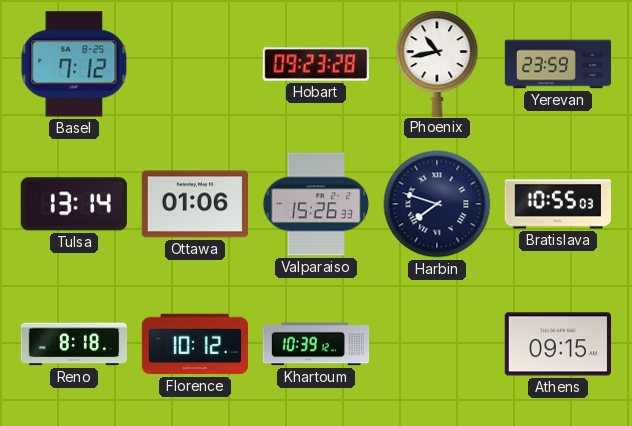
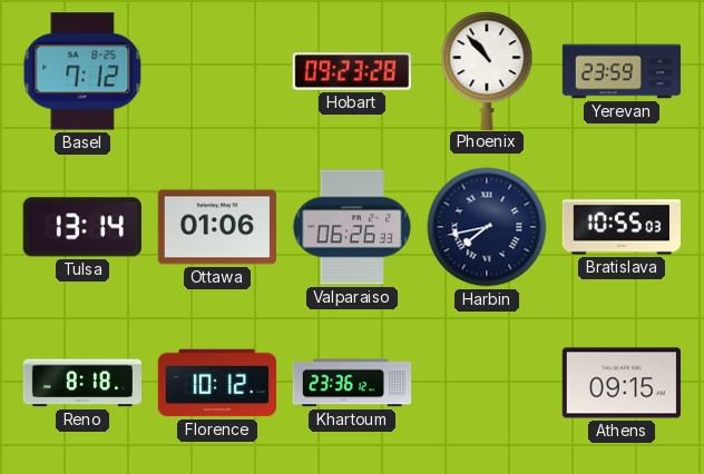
Phoenix: 10:43 -> 10:53
Valparaiso: 15:26 -> 06:26
Harbin: 7:48 -> 7:43
Khartoum: 10:39 -> 23:36
